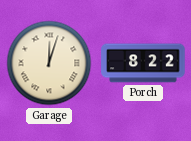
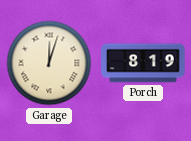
Porch: 8:22 -> 8:19
